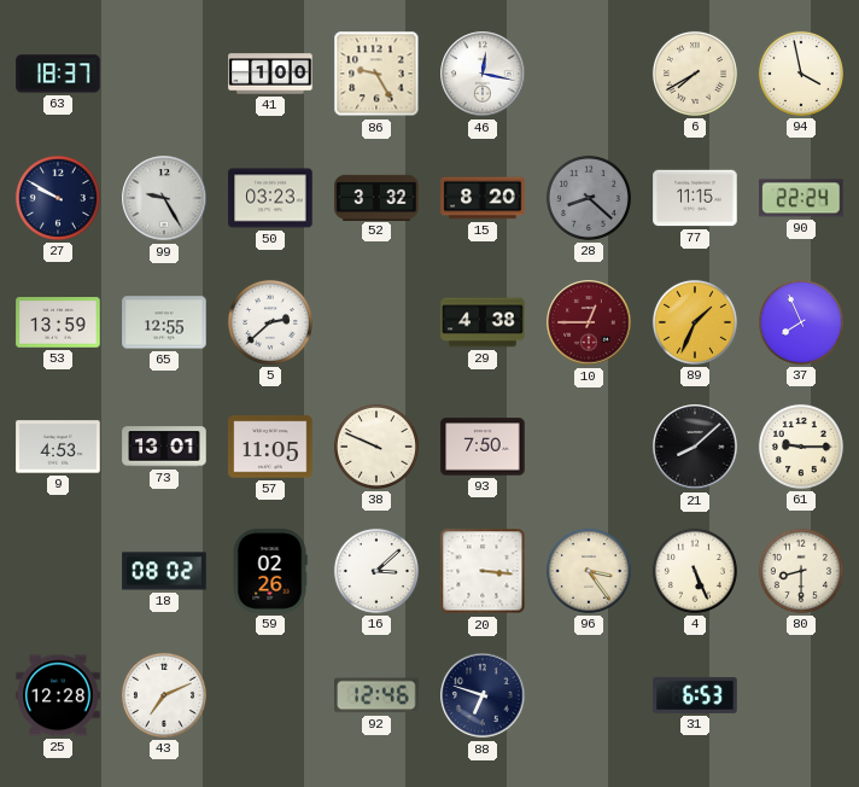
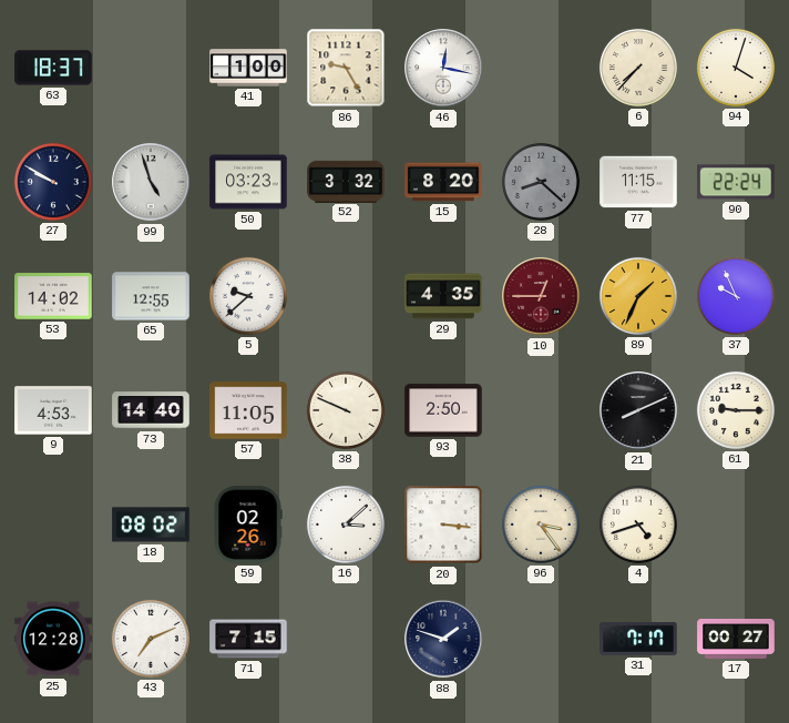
6: 7:40 -> 7:37
94: 3:58 -> 4:03
99: 9:25 -> 4:57
53: 13:59 -> 14:02
5: 2:38 -> 9:38
29: 4:38 -> 4:35
37: 7:56 -> 9:56
73: 13:01 -> 14:40
93: 7:50 -> 2:50
21: 8:08 -> 8:11
4: 5:26 -> 4:42
80: 8:30 -> none
71: none -> 7:15
92: 12:46 -> none
88: 6:48 -> 1:48
31: 6:53 -> 7:17
17: none -> 00:27
